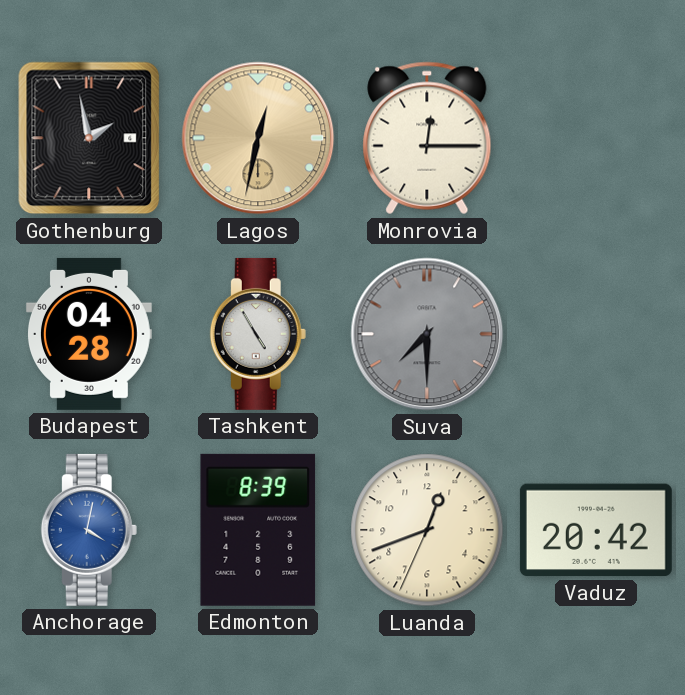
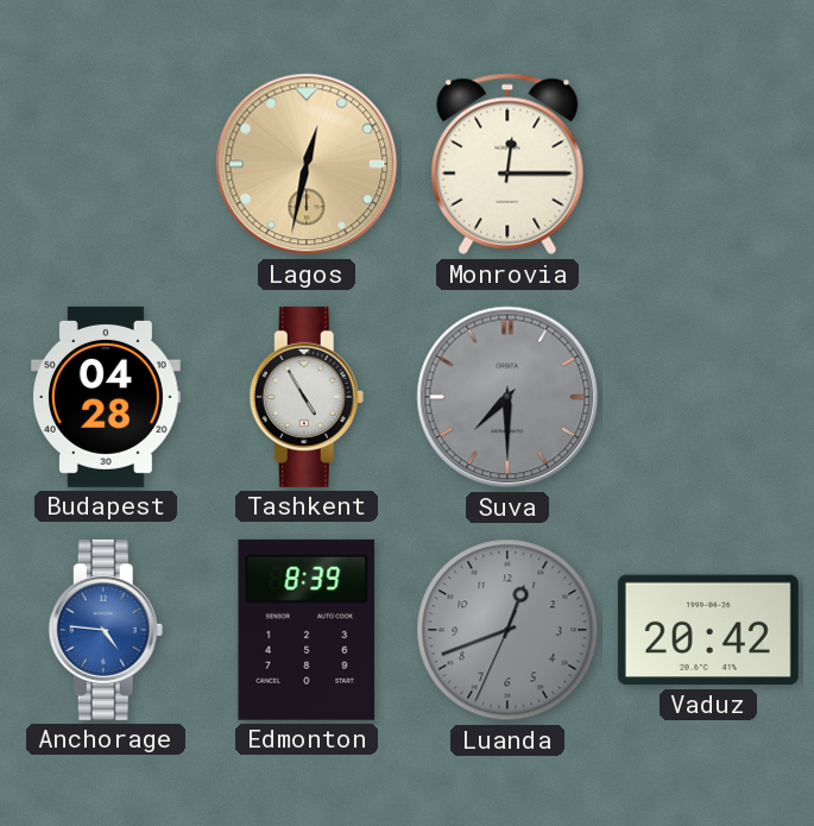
Gothenburg: 1:58 -> none
Anchorage: 4:02 -> 4:46
Luanda dial: cream -> grey
